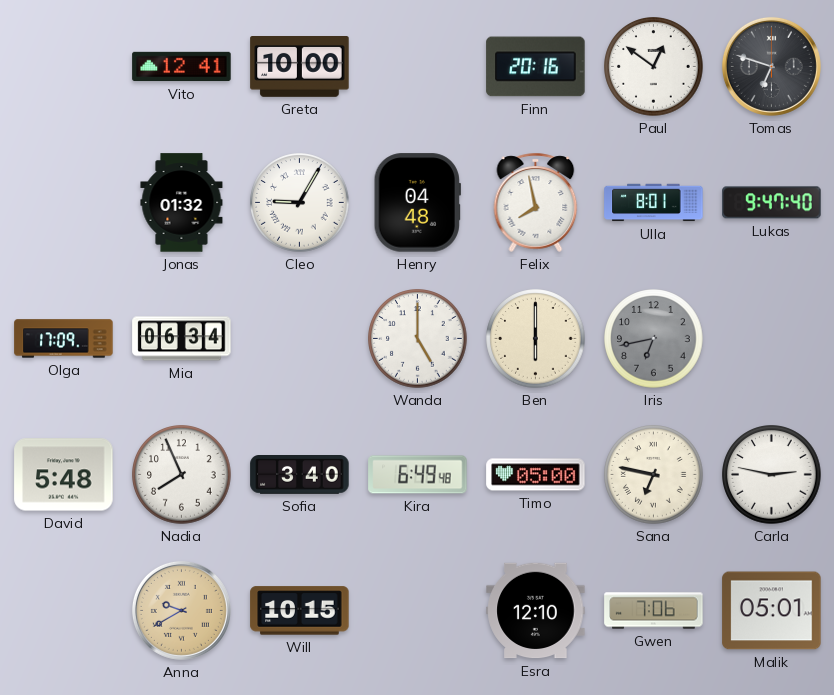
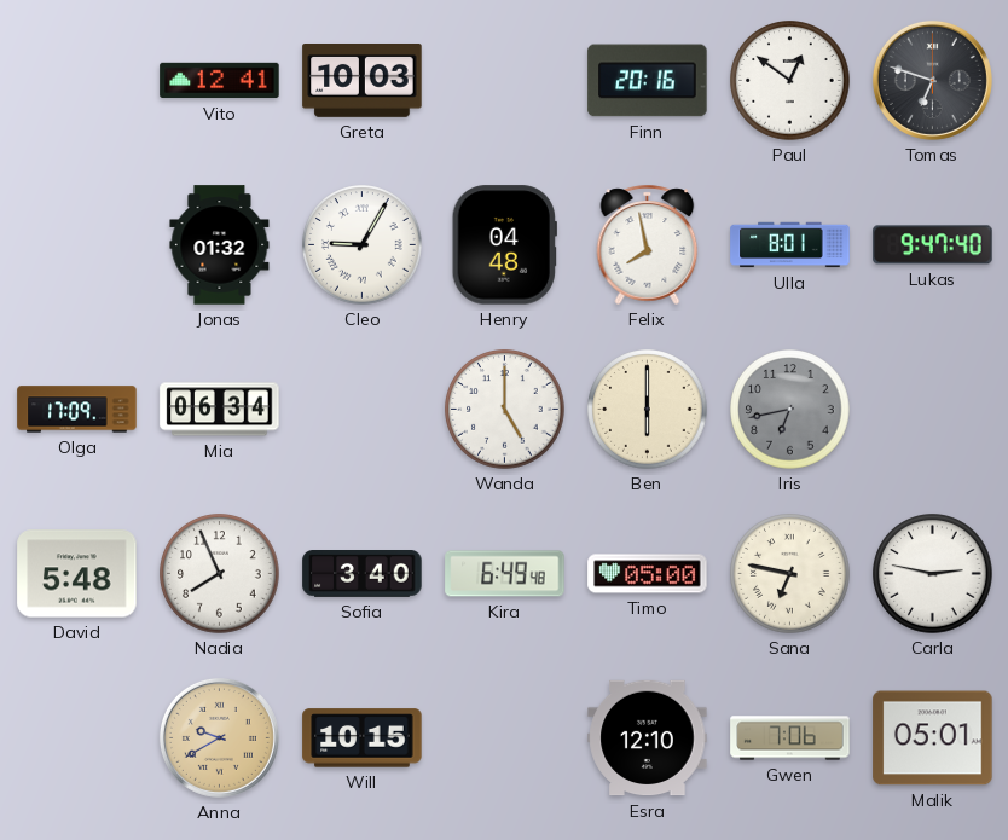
Greta: 10:00 -> 10:03
